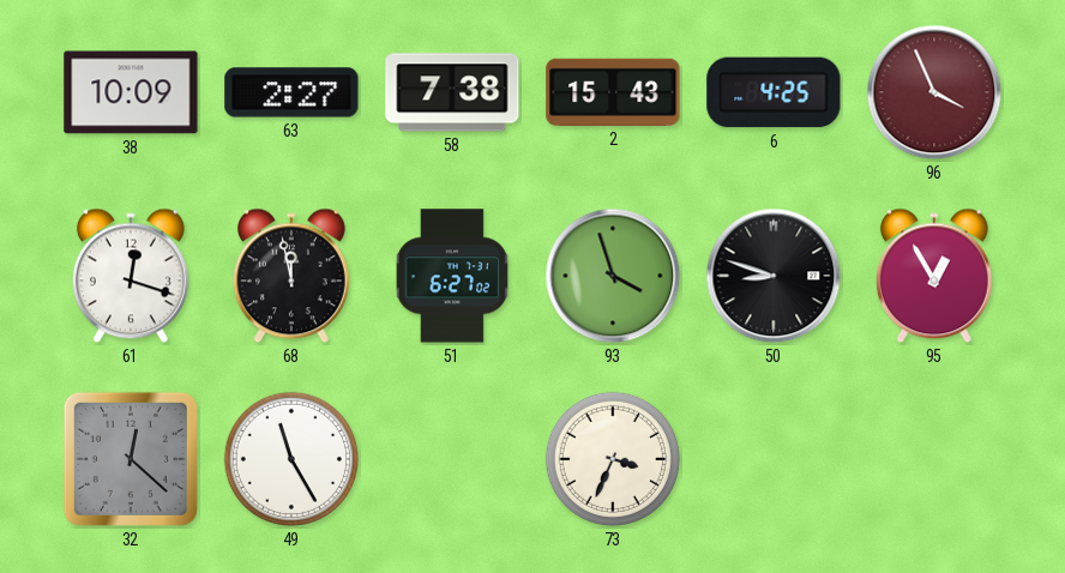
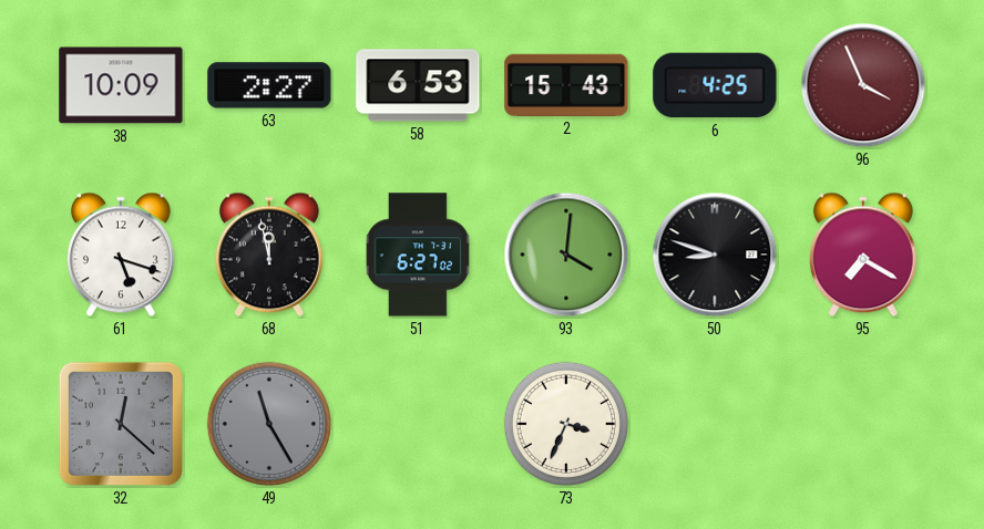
58: 7:38 -> 6:53
61: 12:18 -> 5:18
93: 3:57 -> 4:01
95: 12:55 -> 7:20
49 dial: white -> grey
